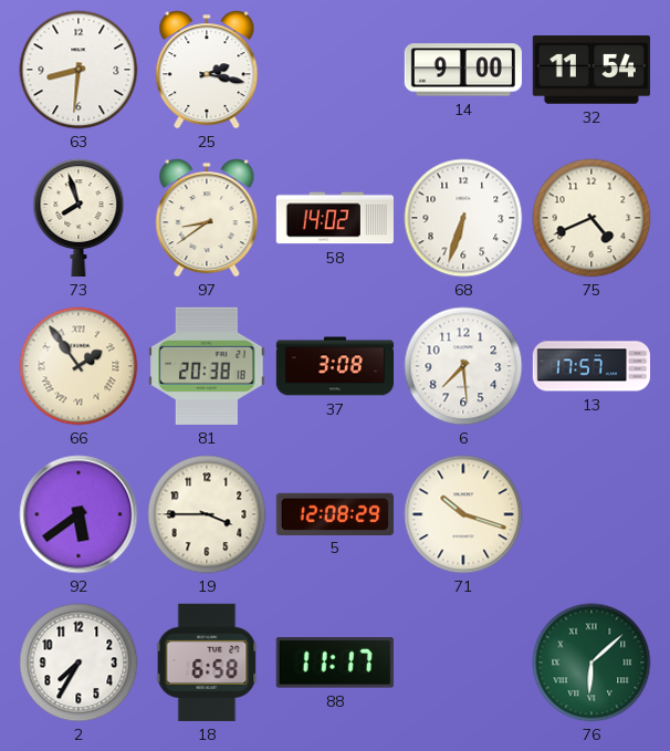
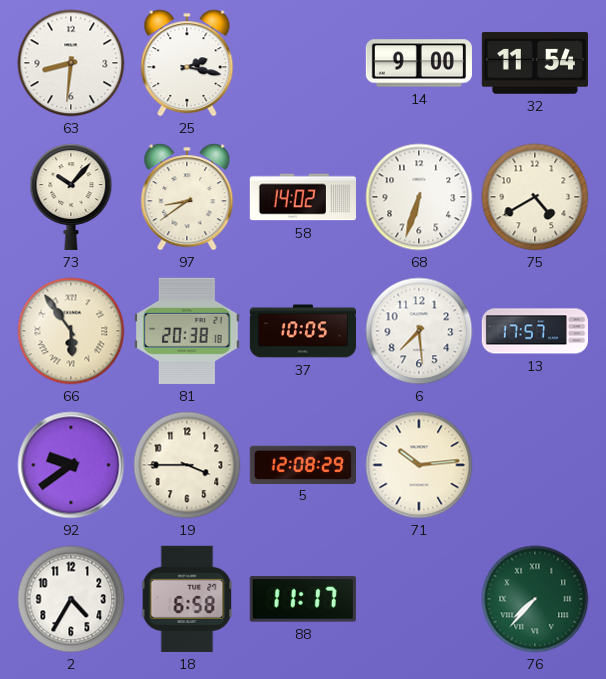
73: 7:57 -> 10:07
75: 4:41 -> 4:40
66: 1:54 -> 5:54
37: 3:08 -> 10:05
92: 5:39 -> 9:39
71: 10:18 -> 10:14
2: 7:35 -> 4:35
76: 6:08 -> 7:37
